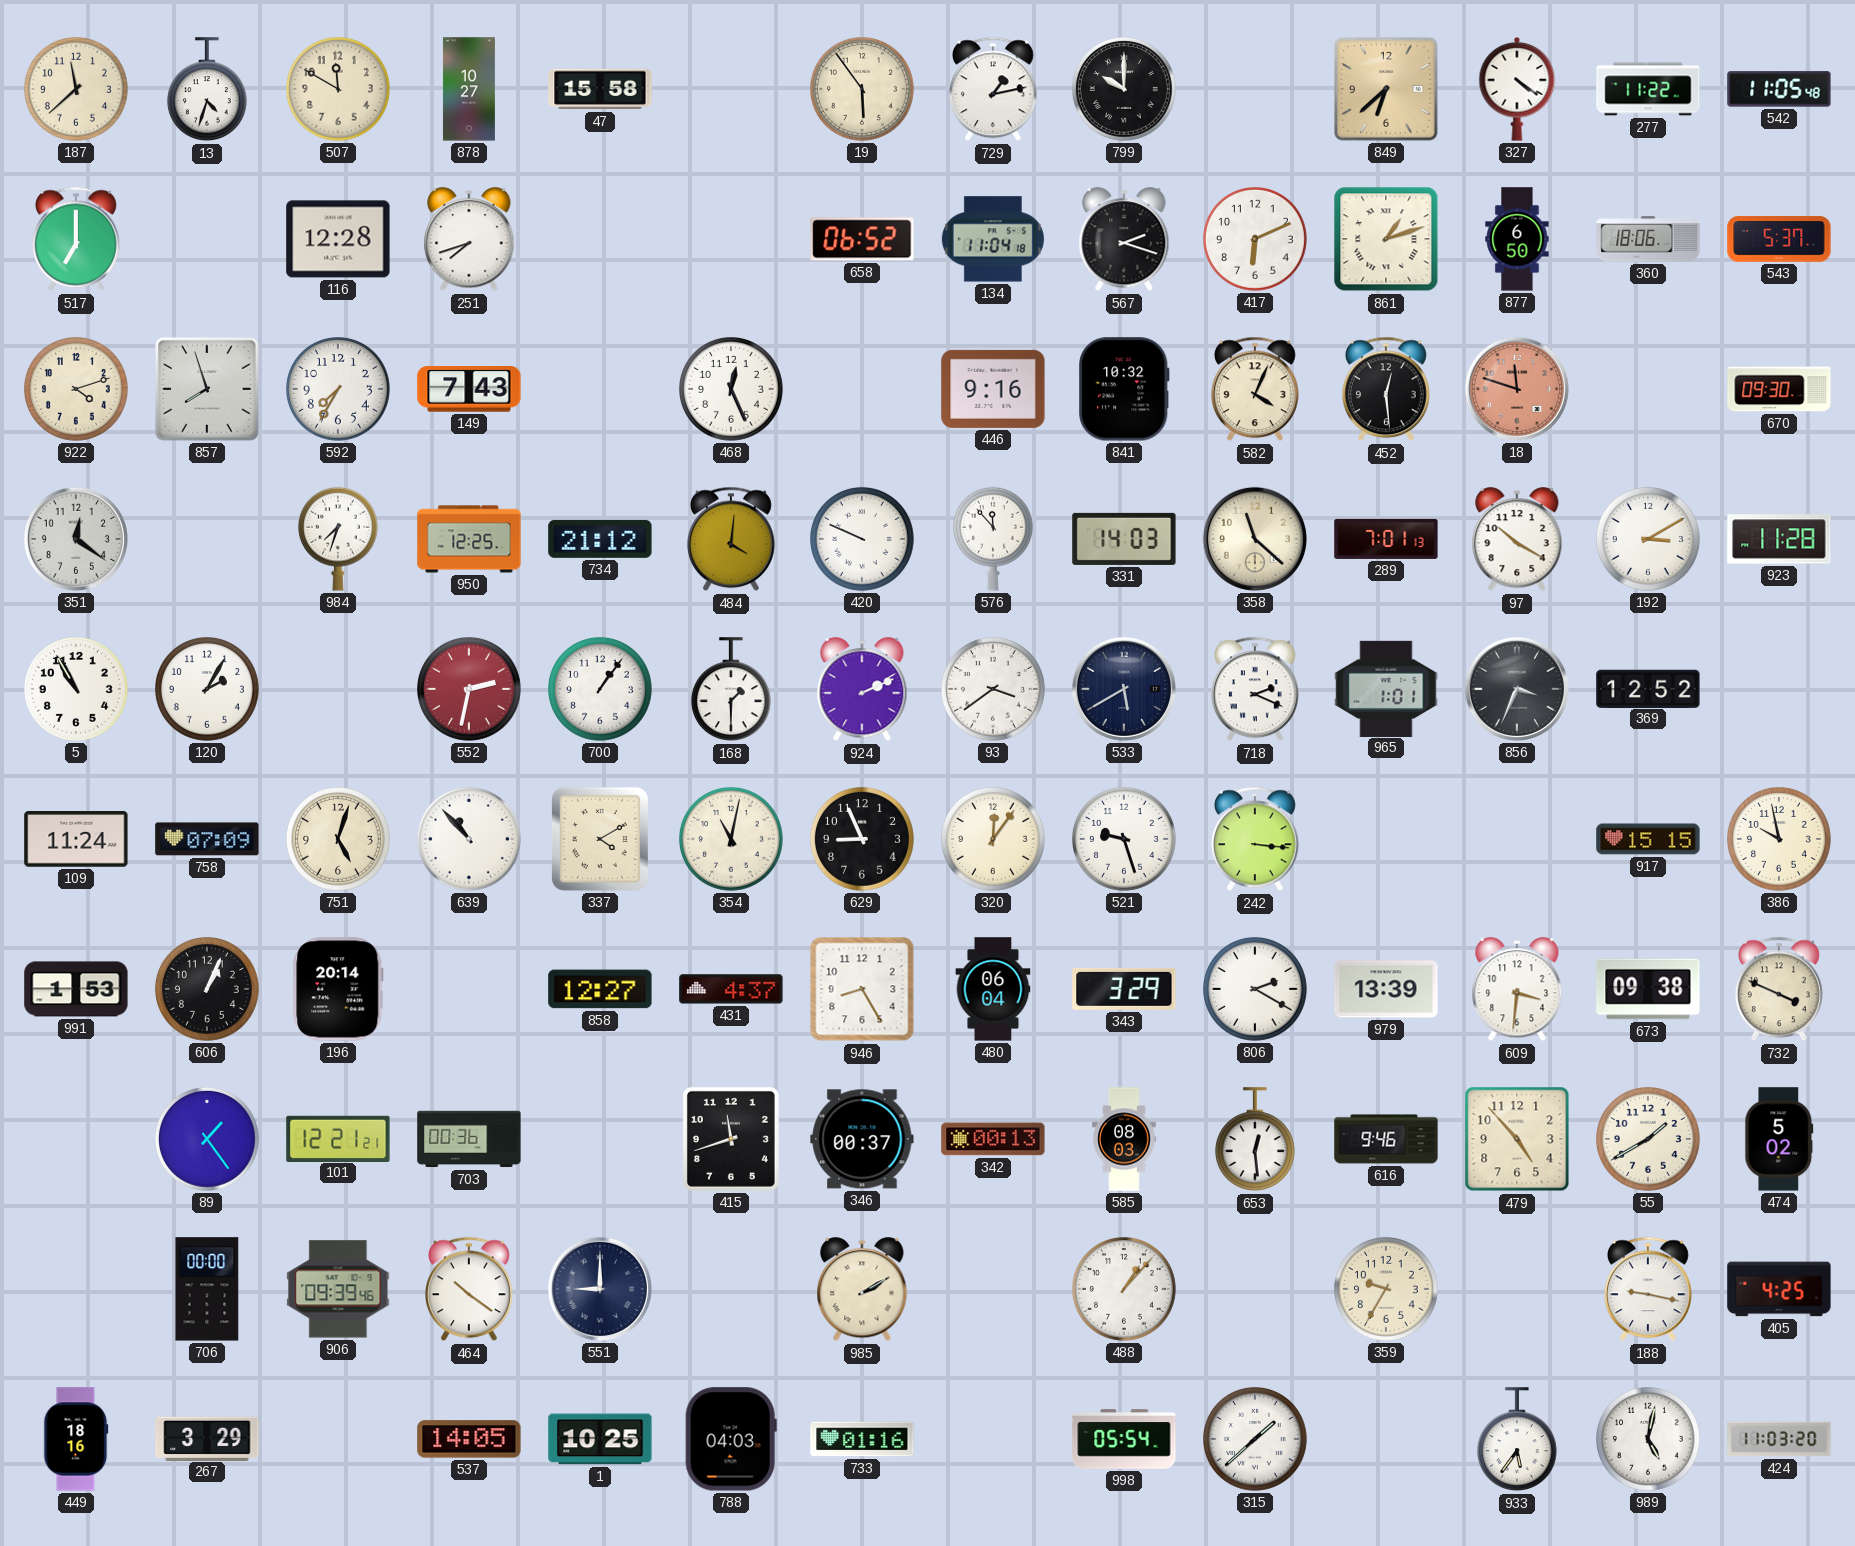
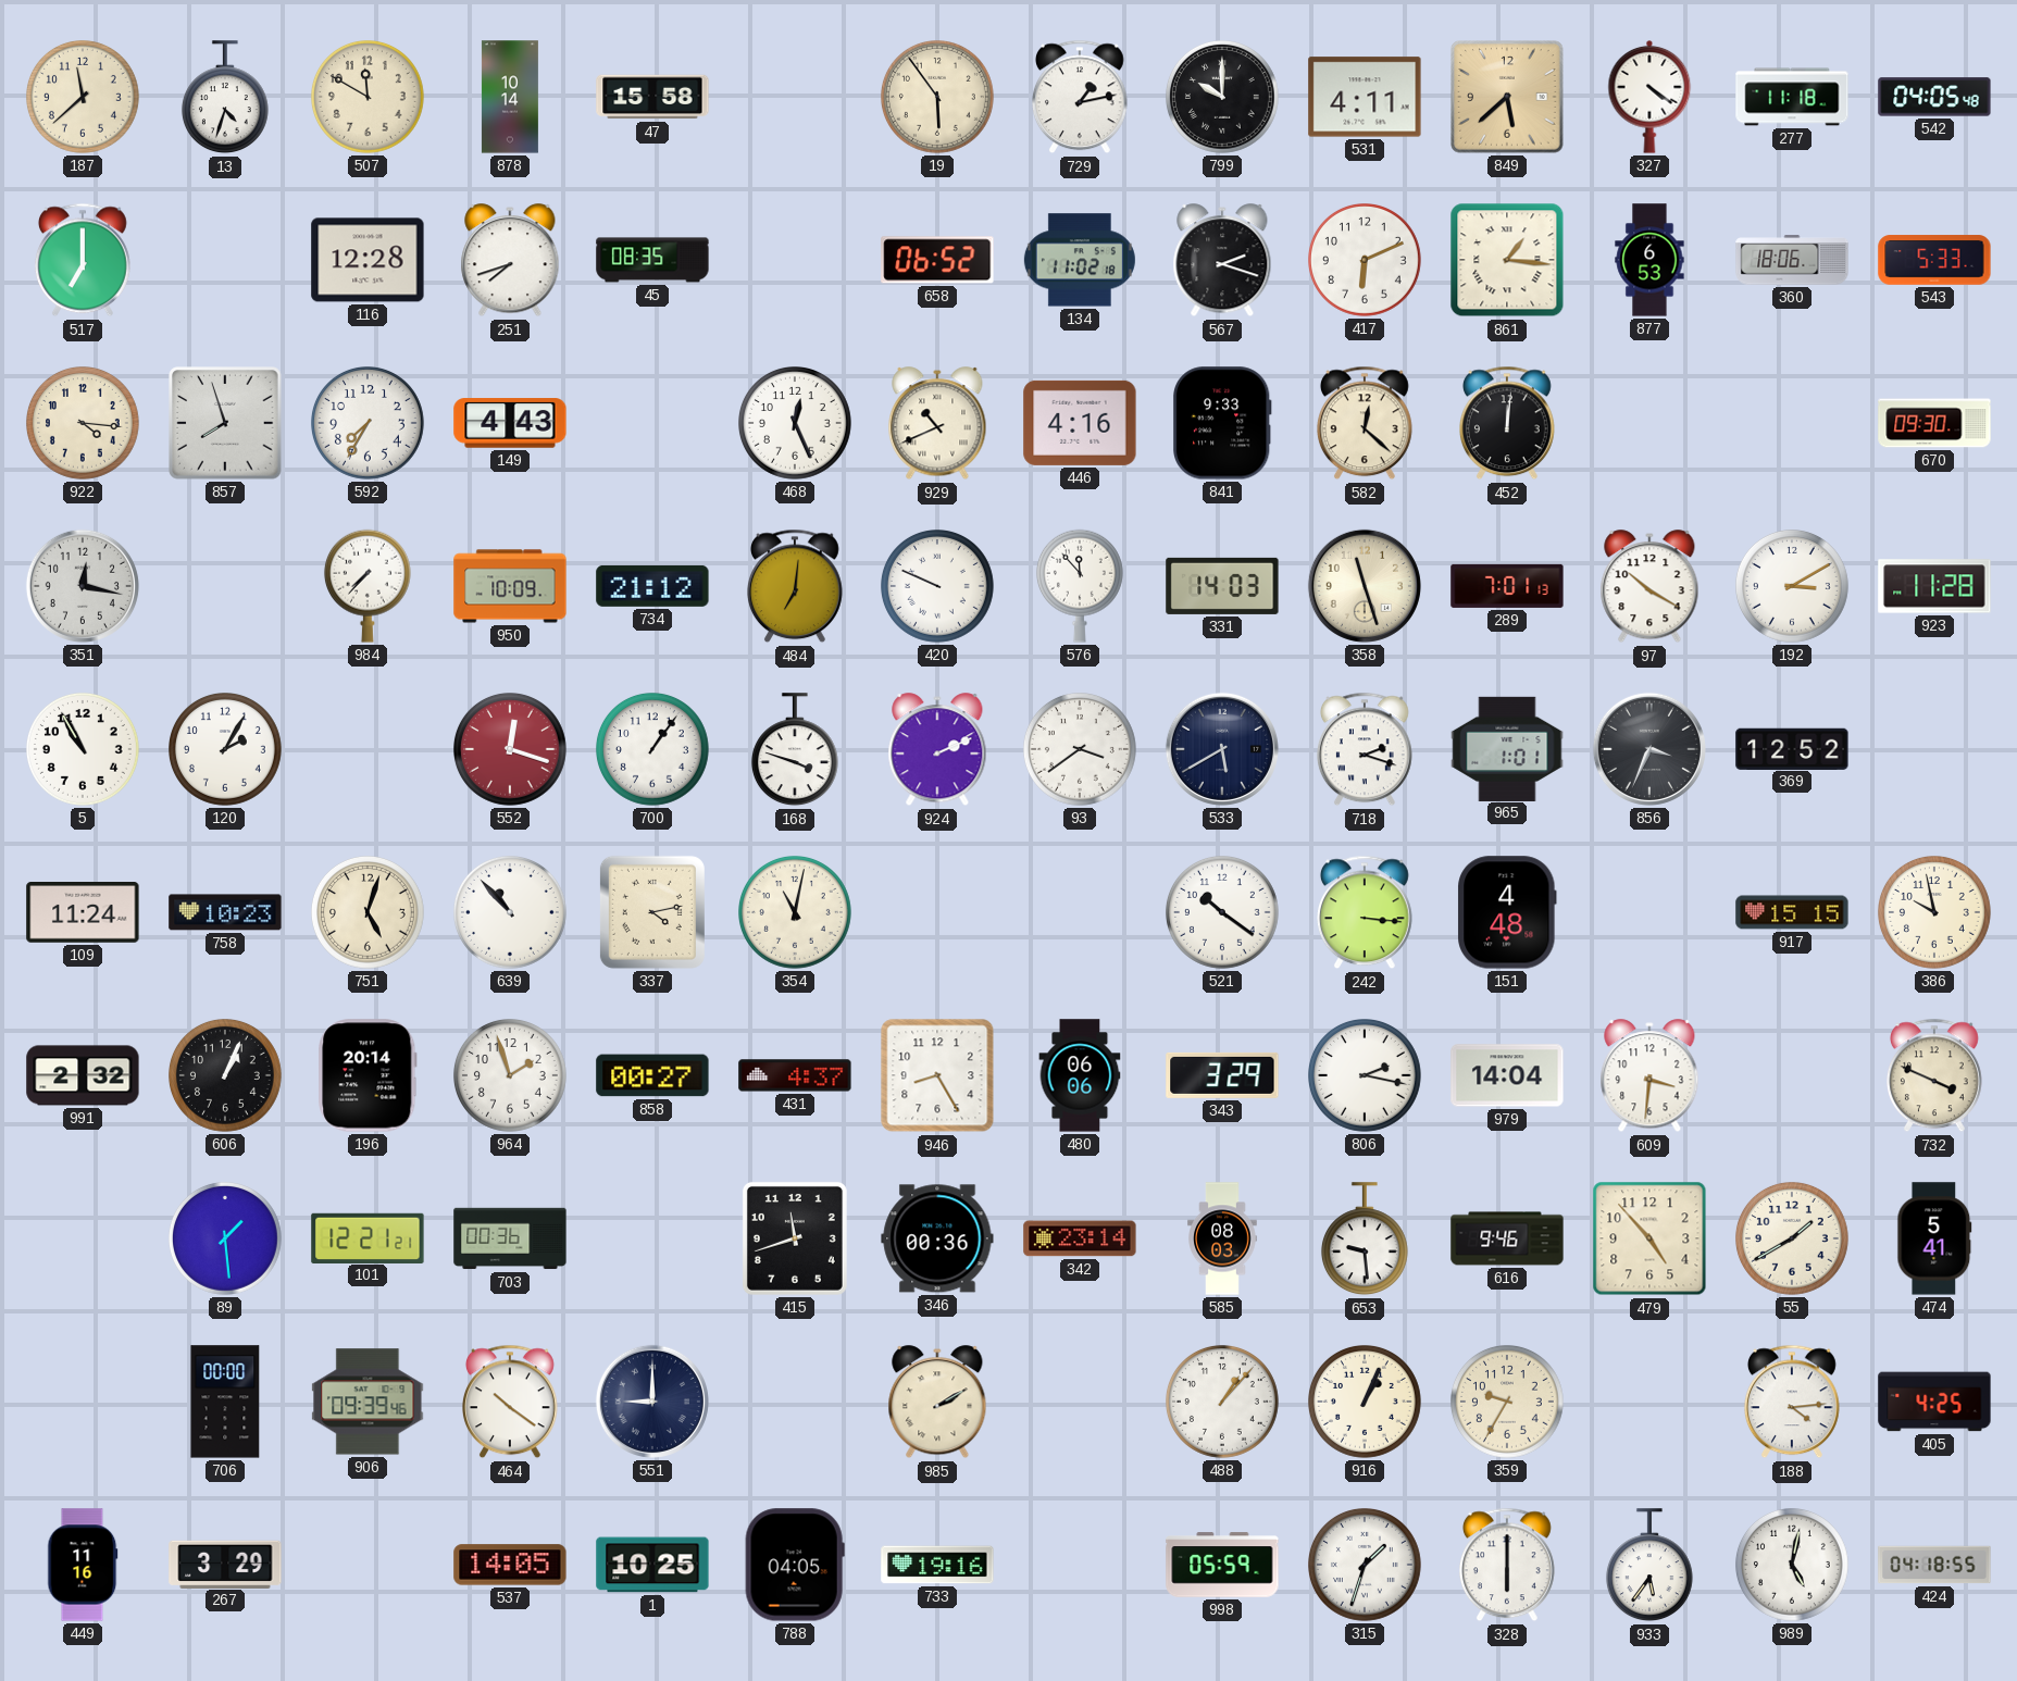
878: 10:27 -> 10:14
531: none -> 4:11
849: 6:38 -> 5:38
277: 11:22 -> 11:18
542: 11:05 -> 04:05
45: none -> 08:35
134: 11:04 -> 11:02
861: 1:12 -> 1:16
877: 6:50 -> 6:53
543: 5:37 -> 5:33
922: 4:12 -> 4:16
149: 7:43 -> 4:43
929: none -> 10:41
446: 9:16 -> 4:16
841: 10:32 -> 9:33
582: 4:04 -> 12:22
452: 12:29 -> 12:01
18: 11:48 -> none
351: 12:21 -> 12:17
984: 7:33 -> 7:37
950: 12:25 -> 10:09
484: 4:01 -> 7:01
358: 11:22 -> 11:27
552: 2:32 -> 12:18
168: 1:30 -> 3:48
718: 2:19 -> 2:18
758: 07:09 -> 10:23
337: 4:10 -> 4:13
629: 8:56 -> none
320: 12:06 -> none
521: 9:27 -> 10:21
151: none -> 4:48
991: 1:53 -> 2:32
964: none -> 1:57
858: 12:27 -> 00:27
480: 06:04 -> 06:06
806: 2:20 -> 2:17
979: 13:39 -> 14:04
673: 09:38 -> none
89: 1:24 -> 1:29
346: 00:37 -> 00:36
342: 00:13 -> 23:14
653: 12:29 -> 9:29
474: 5:02 -> 5:41
916: none -> 1:04
188: 9:17 -> 4:14
449: 18:16 -> 11:16
788: 04:03 -> 04:05
733: 01:16 -> 19:16
998: 05:54 -> 05:59
315: 1:38 -> 1:33
328: none -> 6:00
424: 11:03 -> 04:18
